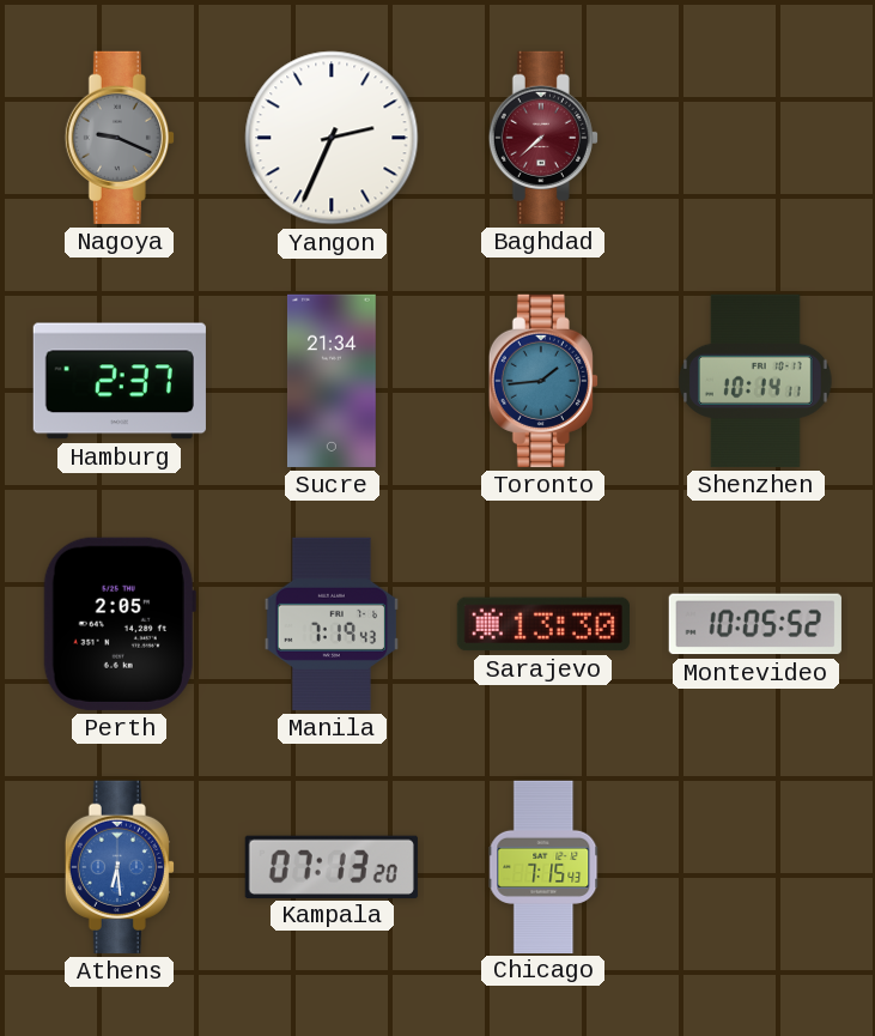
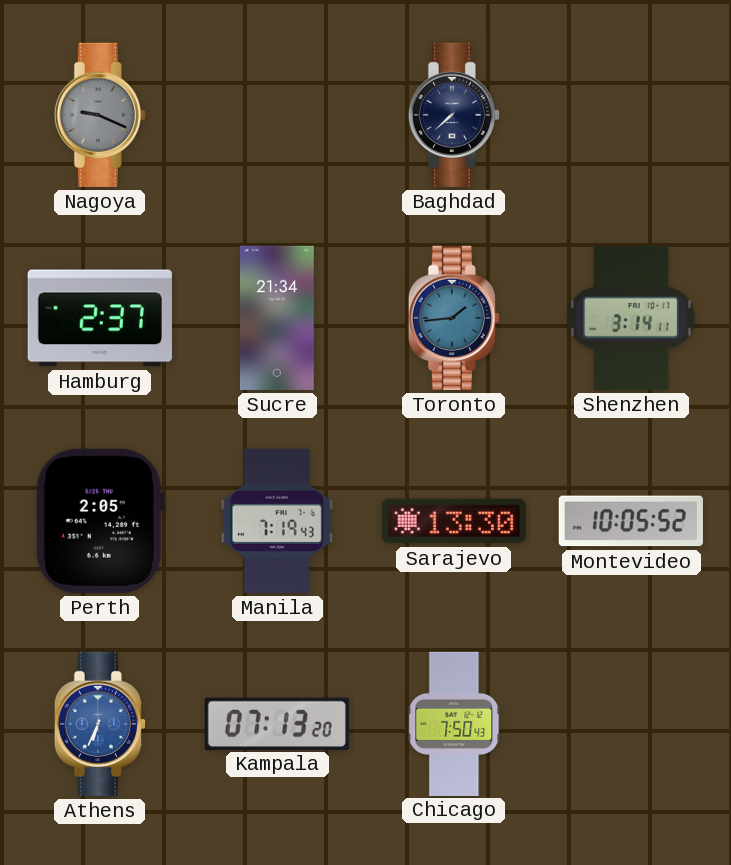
Yangon: 2:34 -> none
Baghdad dial: burgundy -> navy
Shenzhen: 10:14 -> 3:14
Athens: 6:29 -> 6:34
Chicago: 7:15 -> 7:50
